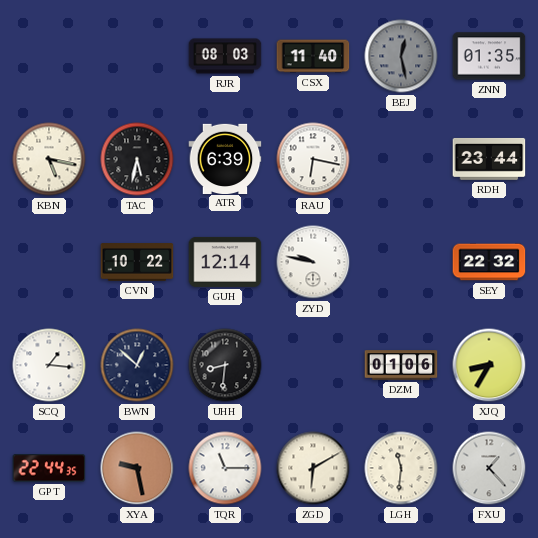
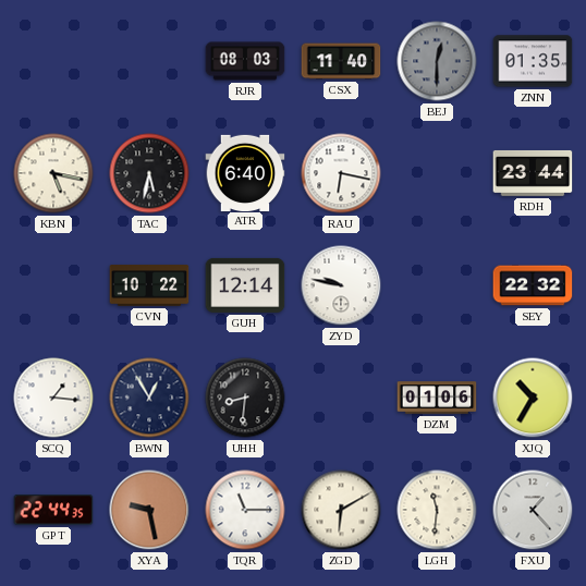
BEJ: 12:28 -> 12:30
ATR: 6:39 -> 6:40
BWN: 12:52 -> 12:55
XJQ: 8:35 -> 10:35
